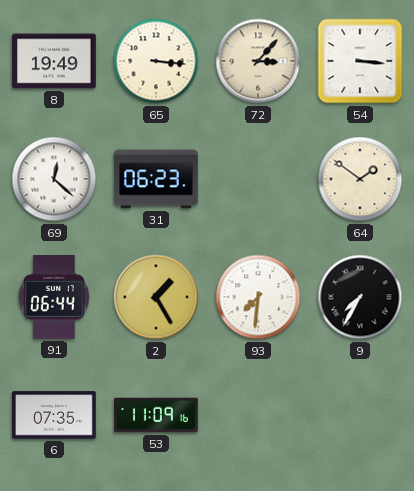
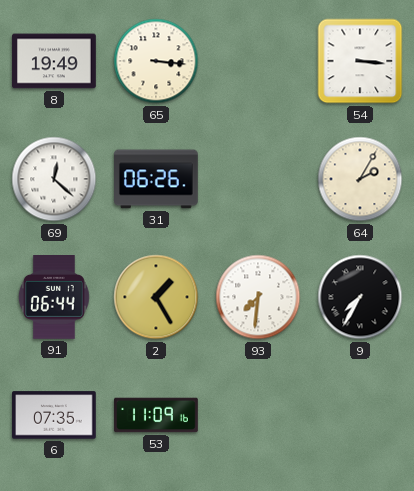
72: 3:07 -> none
31: 06:23 -> 06:26
64: 1:51 -> 2:05
